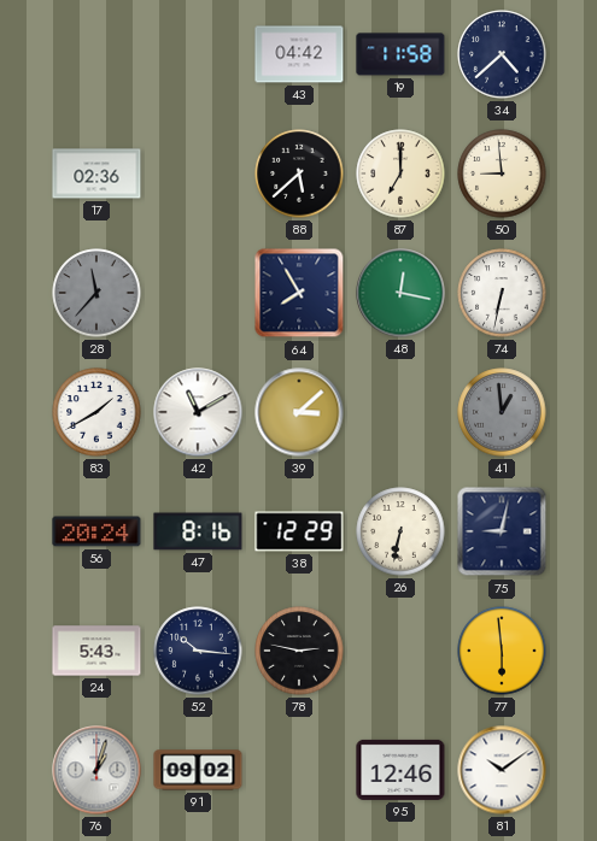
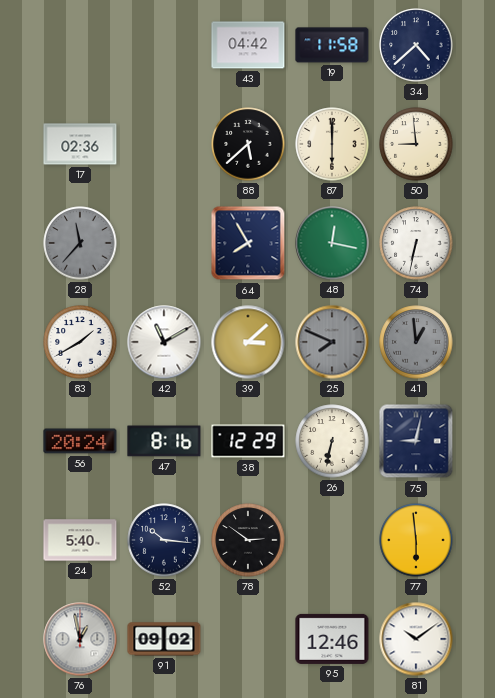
87: 7:00 -> 6:00
25: none -> 7:49
24: 5:43 -> 5:40
78: 2:47 -> 2:51
76: 1:03 -> 12:58
